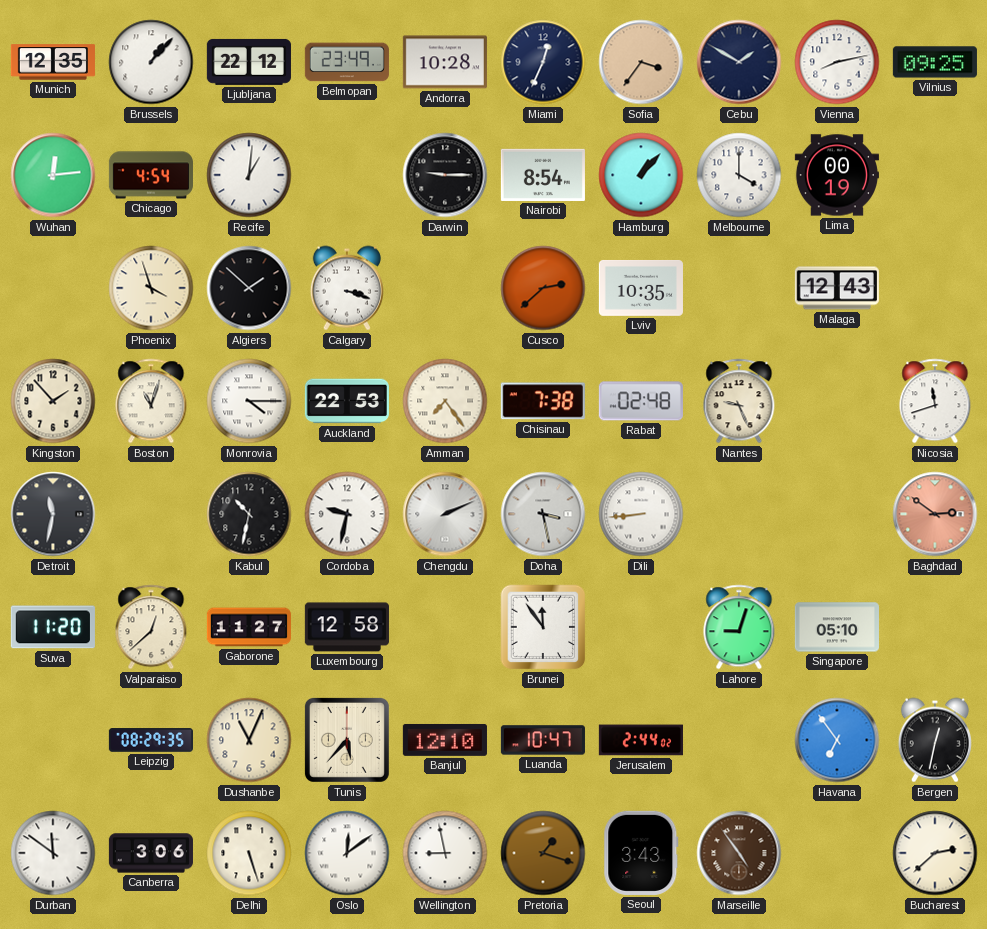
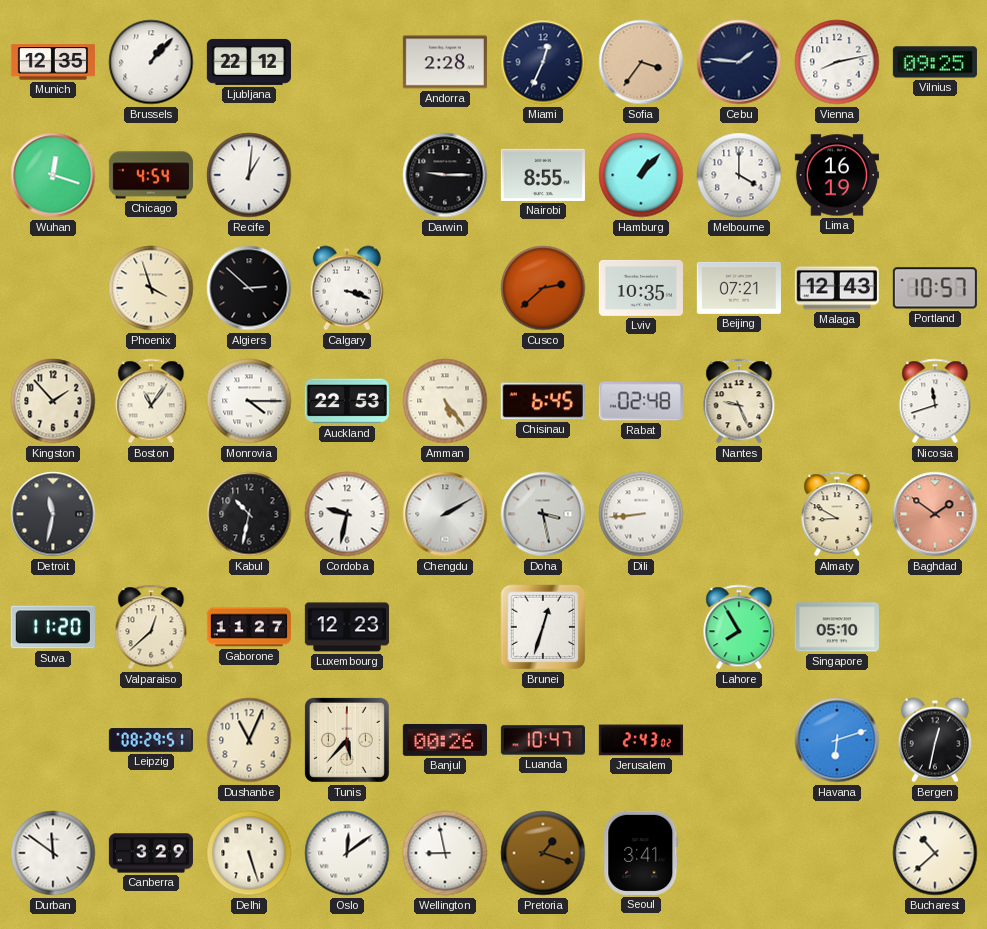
Belmopan: 23:49 -> none
Andorra: 10:28 -> 2:28
Cebu: 1:50 -> 1:46
Wuhan: 12:14 -> 12:18
Nairobi: 8:54 -> 8:55
Lima: 00:19 -> 16:19
Algiers: 1:52 -> 2:52
Beijing: none -> 07:21
Portland: none -> 10:57
Boston: 11:03 -> 11:06
Amman: 7:24 -> 5:24
Chisinau: 7:38 -> 6:45
Chengdu: 2:11 -> 2:10
Almaty: none -> 8:50
Baghdad: 2:51 -> 1:51
Luxembourg: 12:58 -> 12:23
Brunei: 11:54 -> 12:33
Lahore: 9:03 -> 7:55
Leipzig: 08:29:35 -> 08:29:51
Banjul: 12:10 -> 00:26
Jerusalem: 2:44 -> 2:43
Havana: 6:54 -> 6:12
Canberra: 3:06 -> 3:29
Seoul: 3:43 -> 3:41
Marseille: 4:54 -> none
Bucharest: 2:38 -> 10:38
